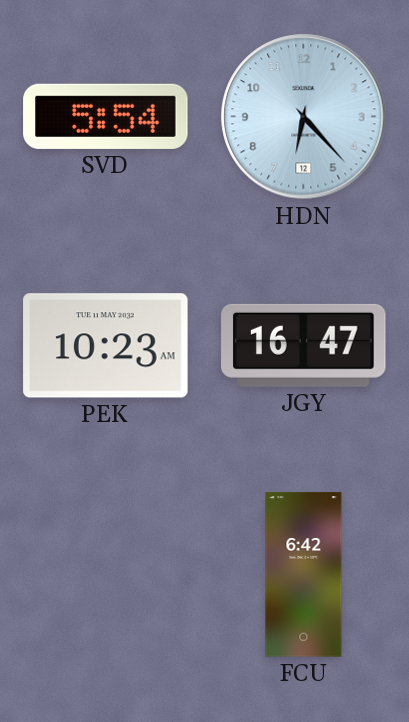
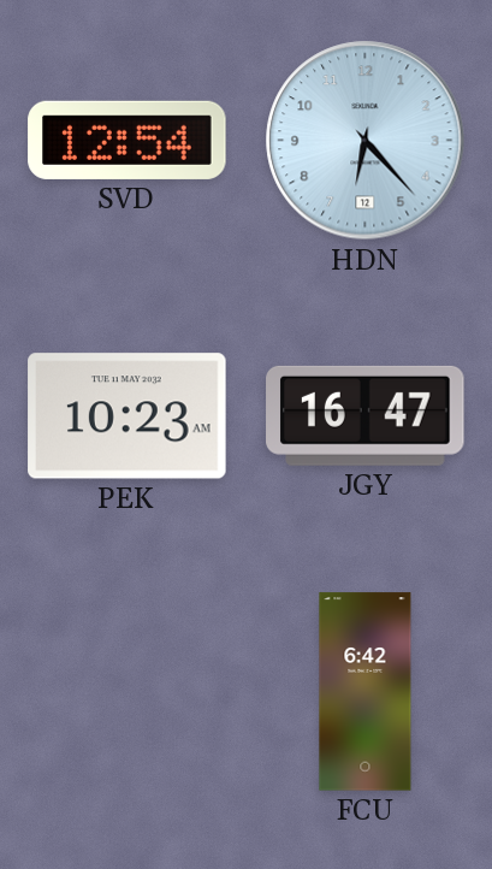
SVD: 5:54 -> 12:54
